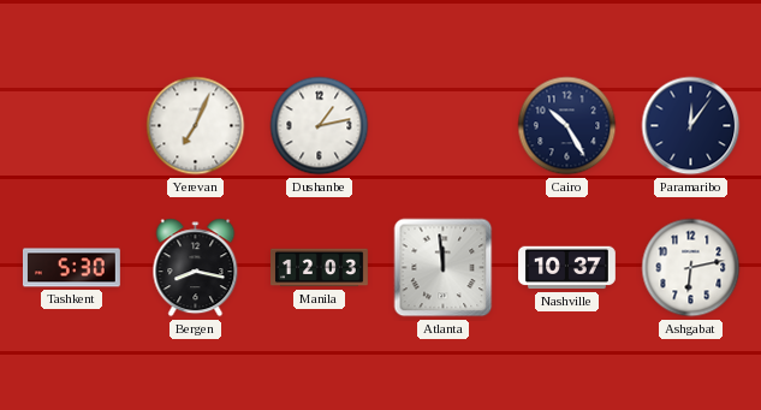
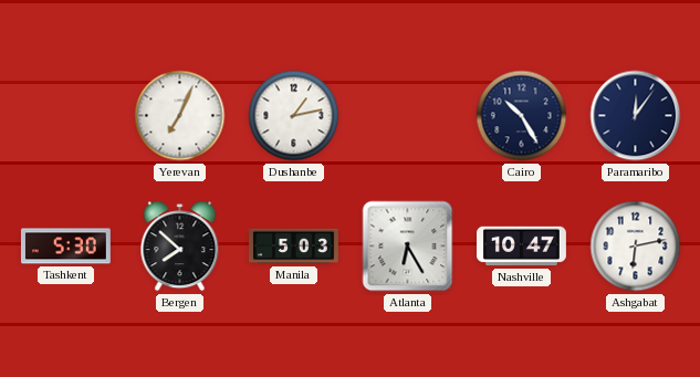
Bergen: 8:17 -> 7:52
Manila: 12:03 -> 5:03
Atlanta: 11:59 -> 6:25
Nashville: 10:37 -> 10:47
